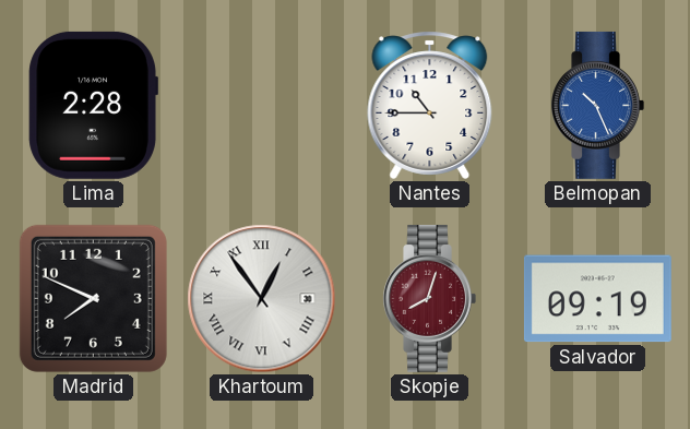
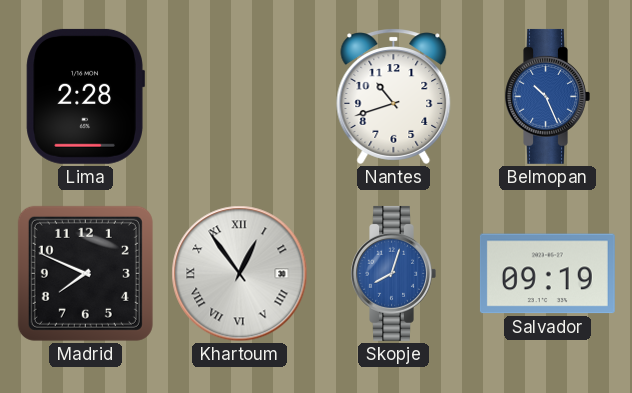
Nantes: 10:45 -> 10:42
Skopje dial: burgundy -> blue
